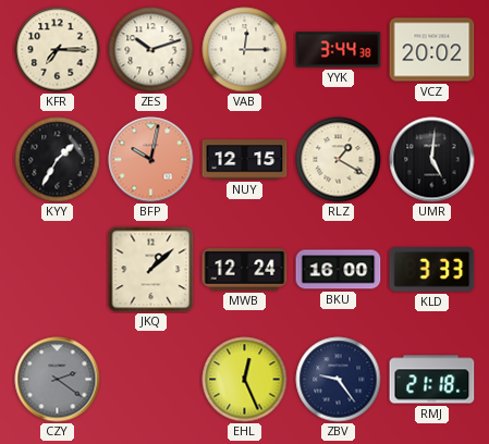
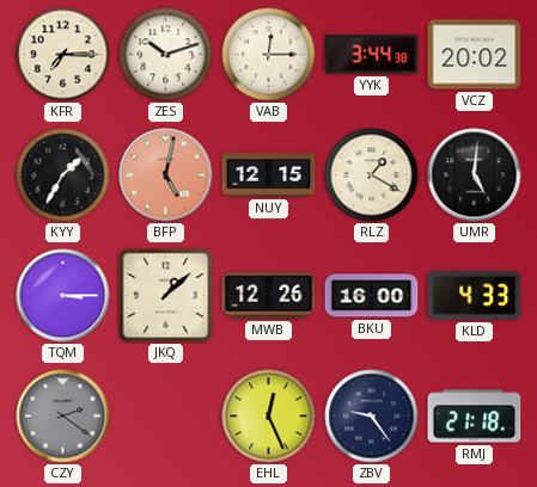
BFP: 10:02 -> 5:02
TQM: none -> 3:15
MWB: 12:24 -> 12:26
KLD: 3:33 -> 4:33
